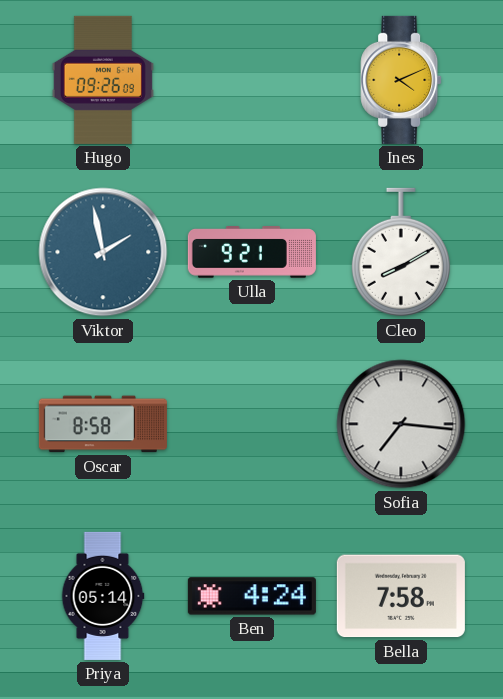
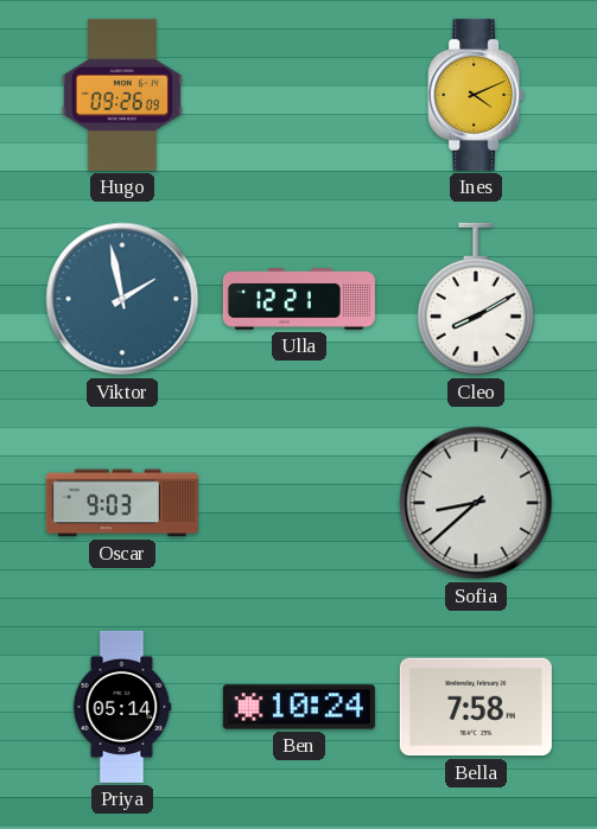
Ulla: 9:21 -> 12:21
Oscar: 8:58 -> 9:03
Sofia: 7:16 -> 8:38
Ben: 4:24 -> 10:24
